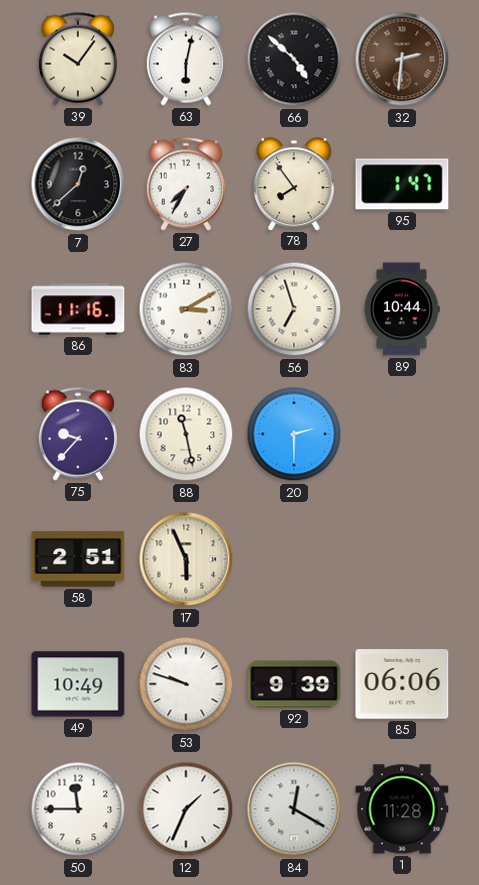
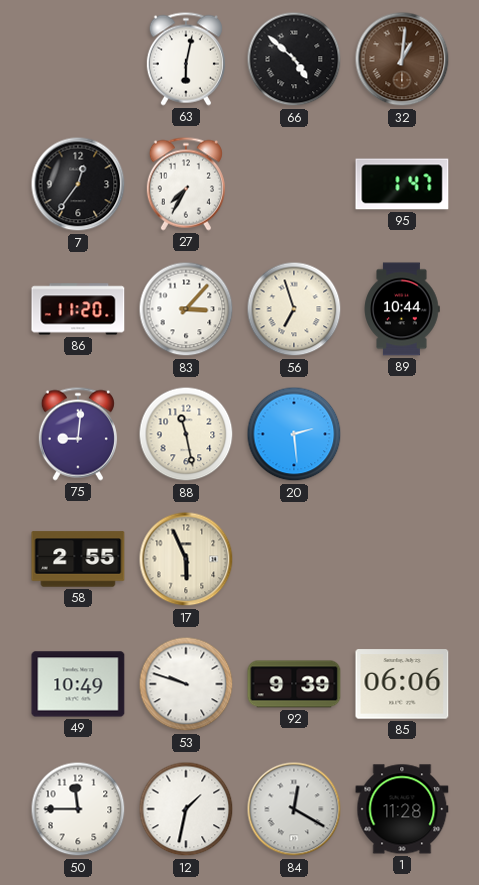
39: 10:06 -> none
32: 2:31 -> 1:01
7: 12:38 -> 12:36
78: 7:54 -> none
86: 11:16 -> 11:20
83: 3:10 -> 3:07
75: 9:37 -> 9:01
20: 2:30 -> 2:29
58: 2:51 -> 2:55
12: 1:34 -> 1:32
